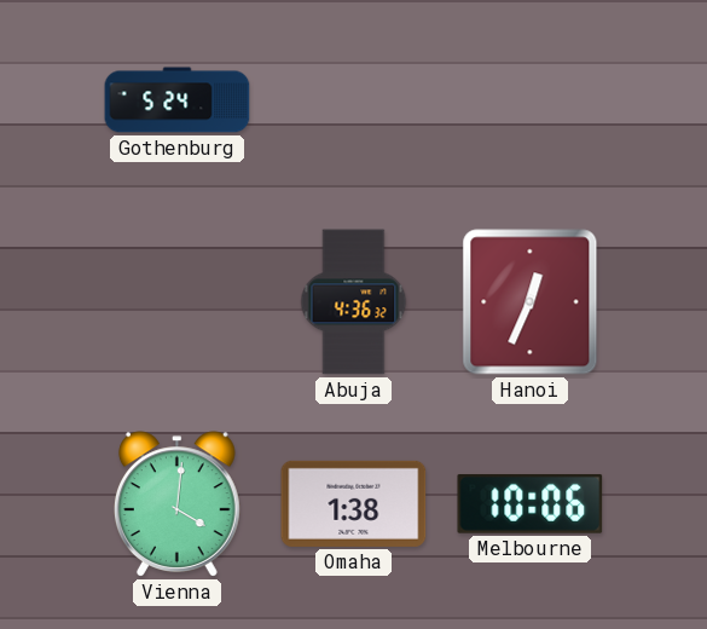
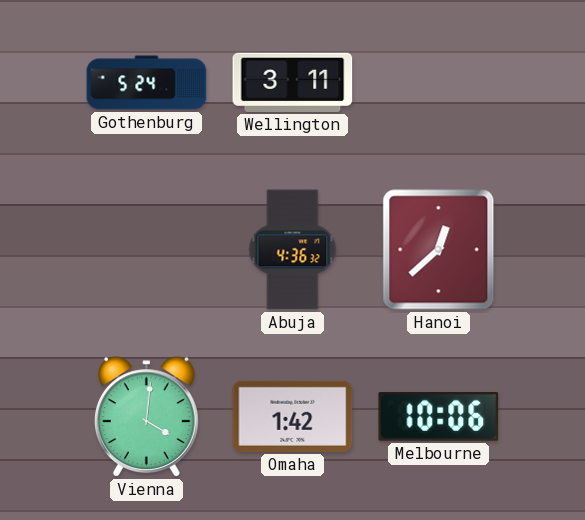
Wellington: none -> 3:11
Hanoi: 12:34 -> 12:38
Omaha: 1:38 -> 1:42
